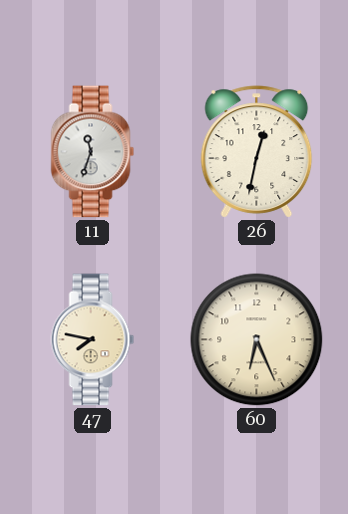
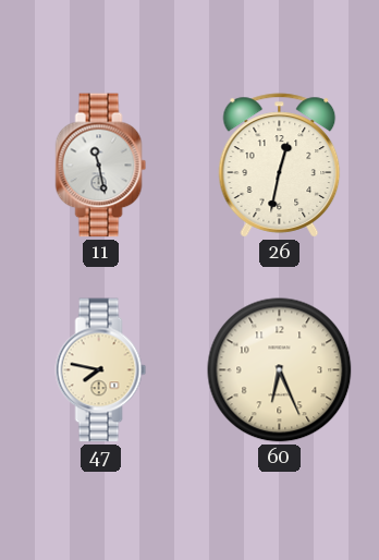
11: 11:33 -> 11:28
